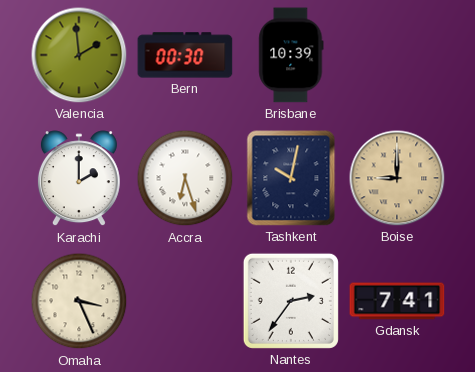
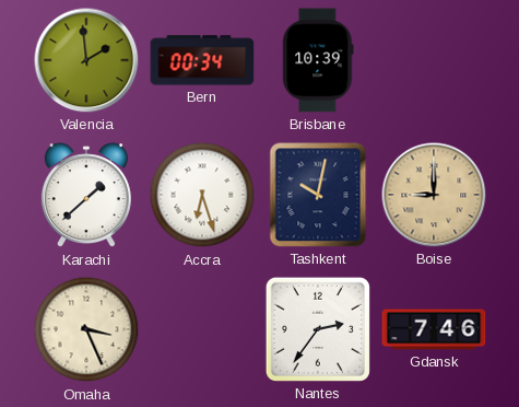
Bern: 00:30 -> 00:34
Karachi: 2:00 -> 1:38
Gdansk: 7:41 -> 7:46
